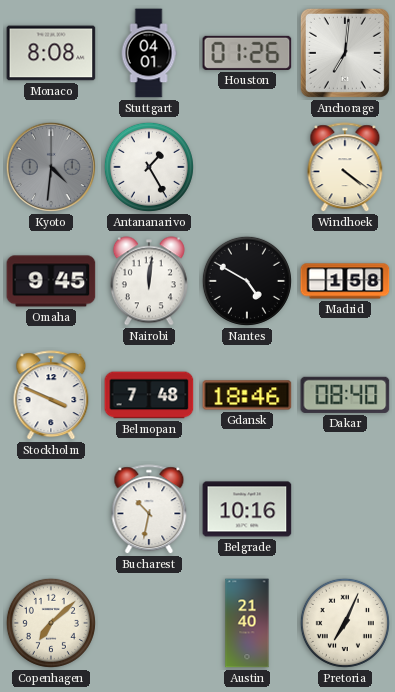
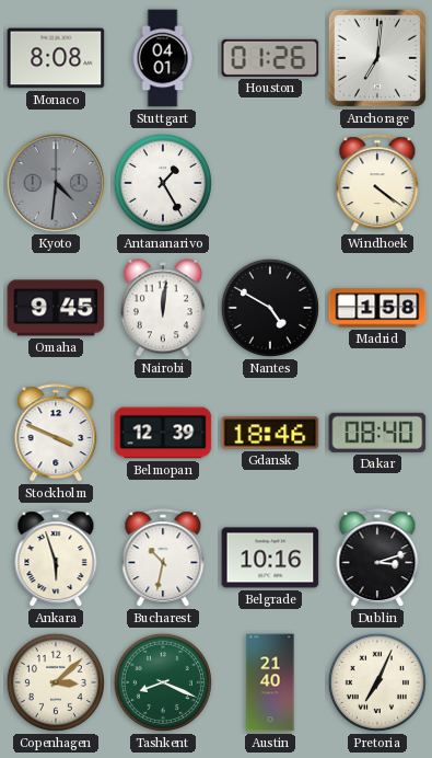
Belmopan: 7:48 -> 12:39
Ankara: none -> 5:57
Dublin: none -> 3:12
Copenhagen: 7:08 -> 3:08
Tashkent: none -> 8:19
